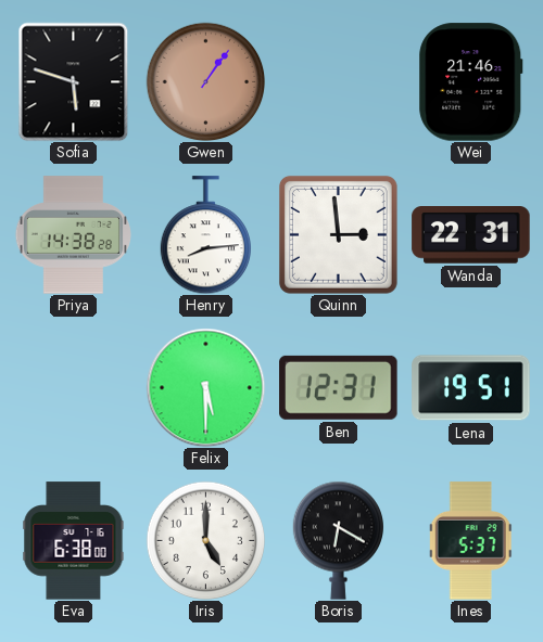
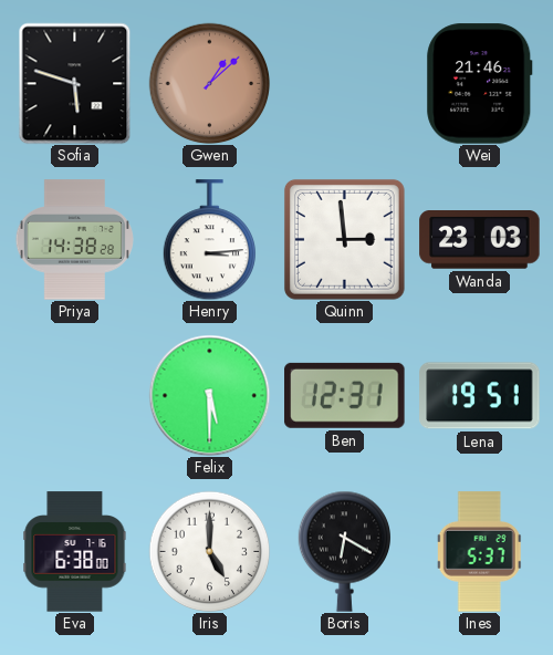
Gwen: 1:06 -> 1:08
Henry: 8:14 -> 3:14
Wanda: 22:31 -> 23:03
